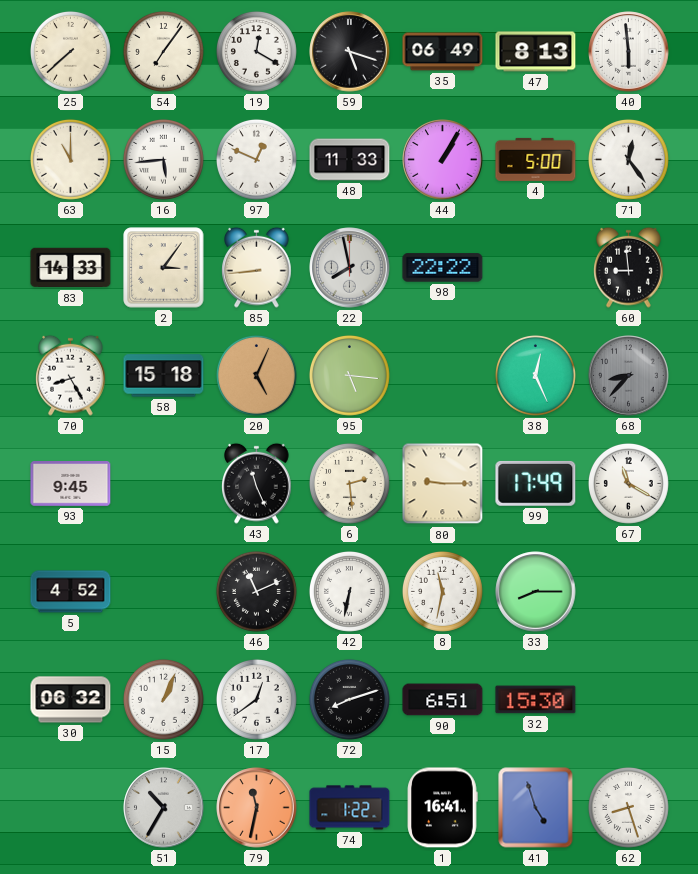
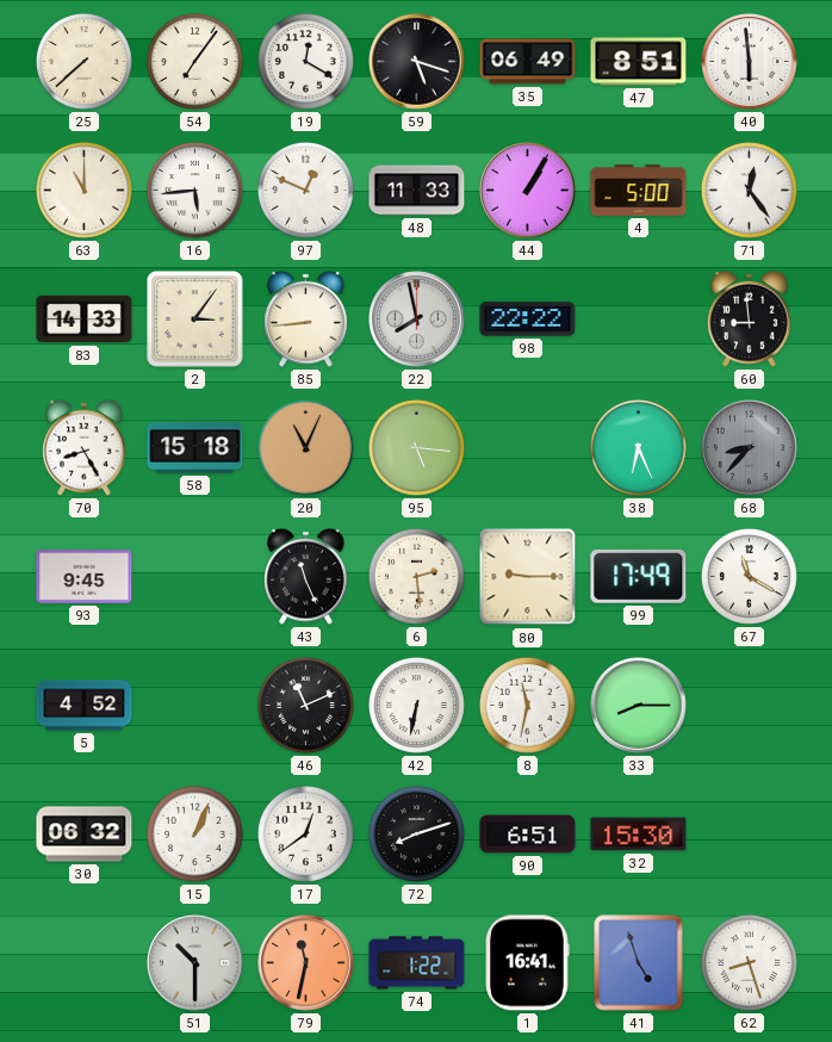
47: 8:13 -> 8:51
20: 5:04 -> 11:04
38: 12:26 -> 6:26
51: 10:35 -> 10:30
